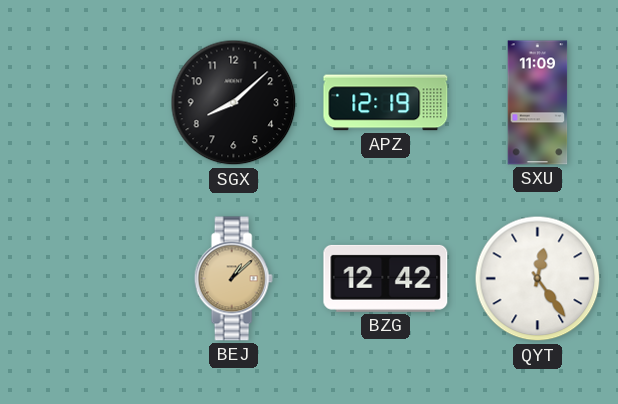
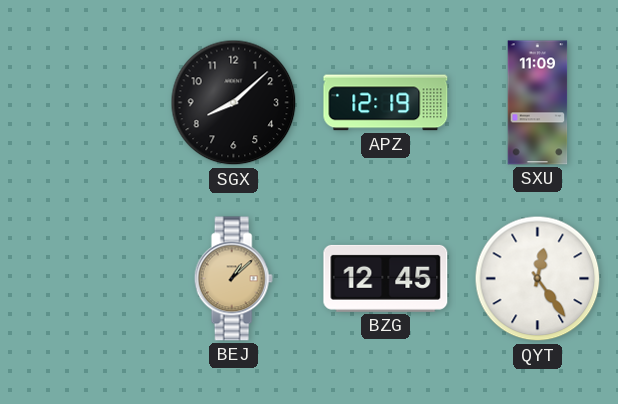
BZG: 12:42 -> 12:45
